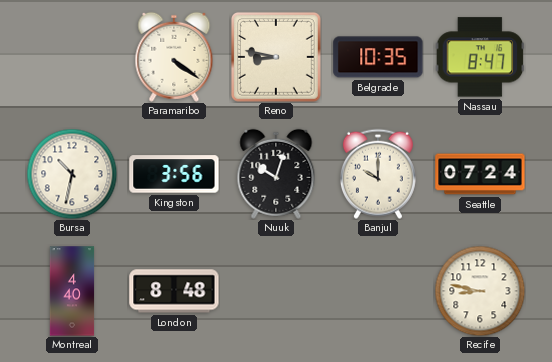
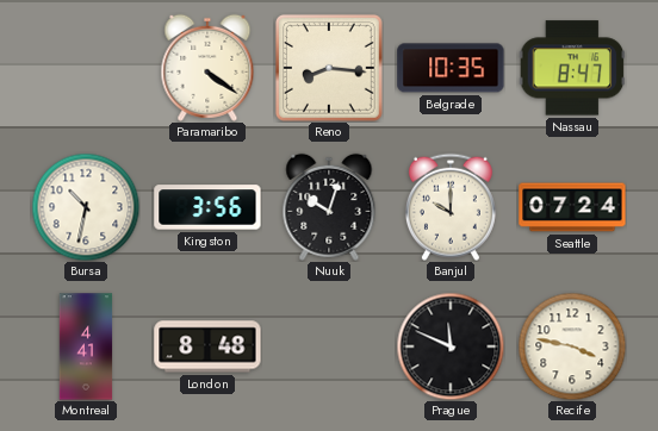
Reno: 8:47 -> 8:16
Montreal: 4:40 -> 4:41
Prague: none -> 11:49
Recife: 8:47 -> 3:47
